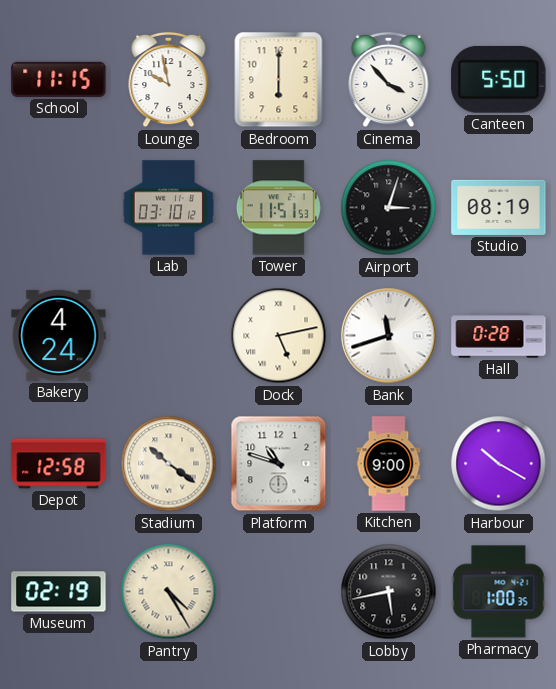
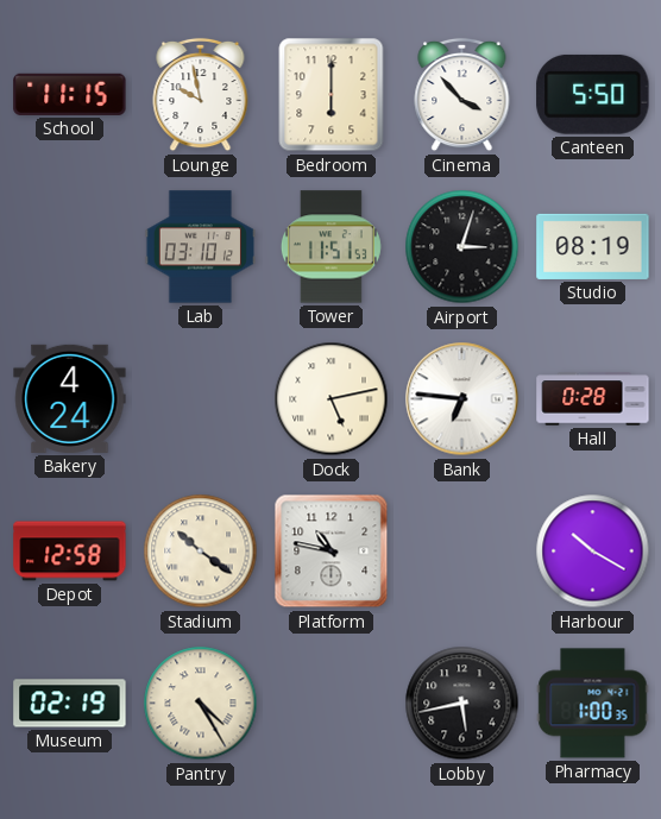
Bank: 11:42 -> 6:46
Platform: 10:48 -> 10:47
Kitchen: 9:00 -> none
